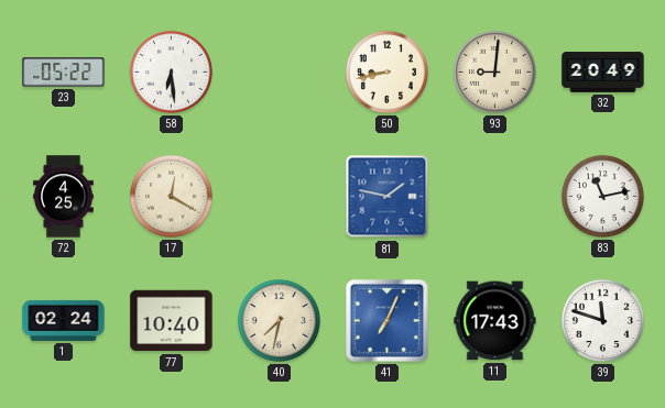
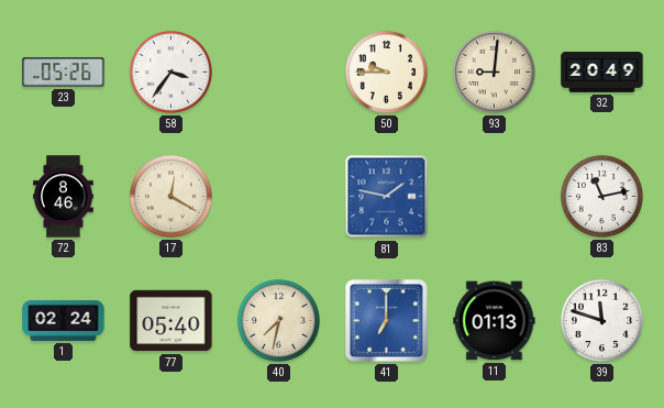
23: 05:22 -> 05:26
58: 6:29 -> 3:36
50: 8:43 -> 9:45
72: 4:25 -> 8:46
77: 10:40 -> 05:40
41: 7:04 -> 7:00
11: 17:43 -> 01:13
